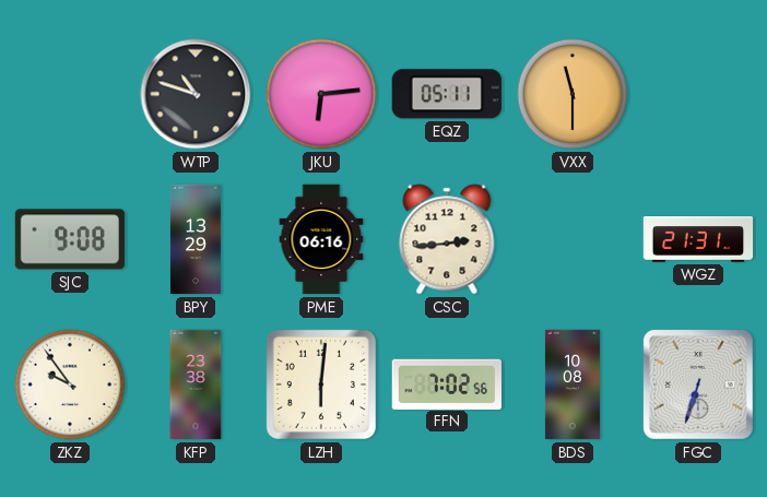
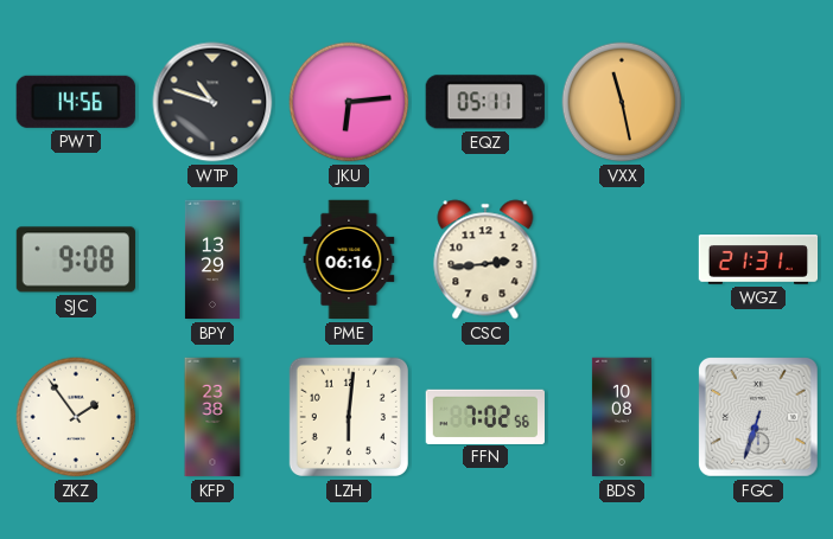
PWT: none -> 14:56
VXX: 11:30 -> 11:28
ZKZ: 9:54 -> 1:54
